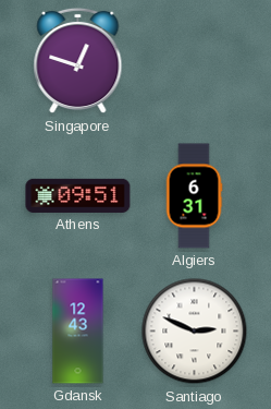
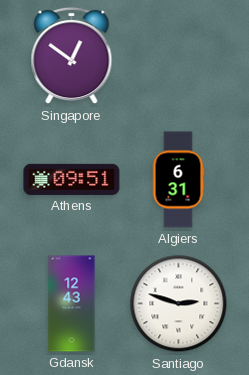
Singapore: 12:48 -> 12:51
Santiago: 2:49 -> 2:48
